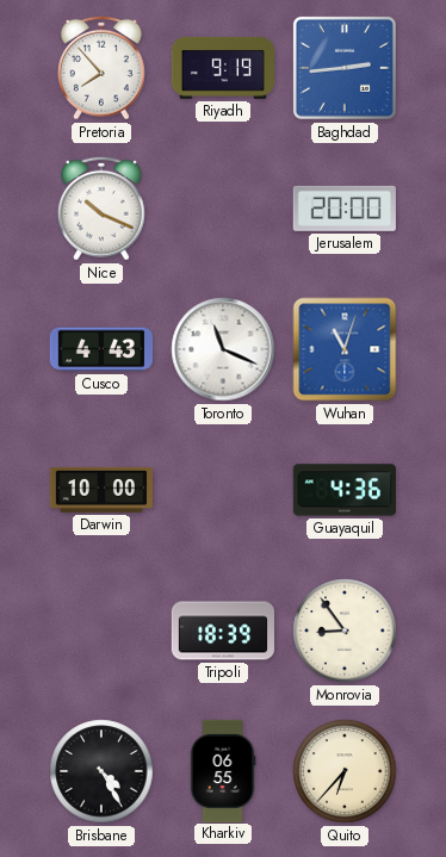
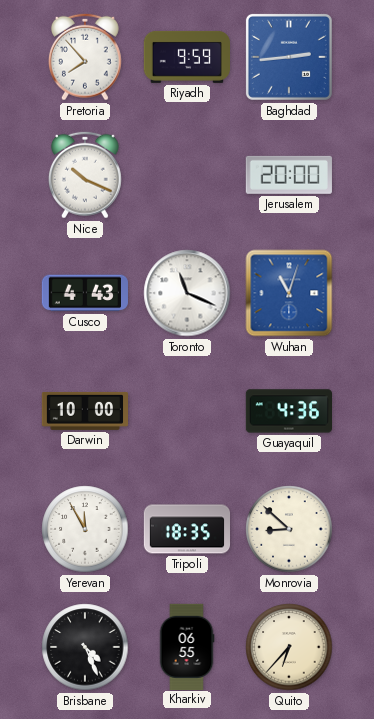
Riyadh: 9:19 -> 9:59
Yerevan: none -> 11:55
Tripoli: 18:39 -> 18:35
Monrovia: 8:54 -> 8:52
Brisbane: 4:25 -> 4:26
